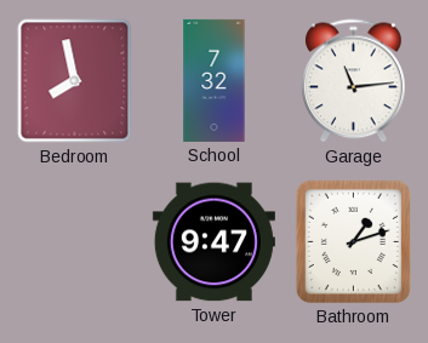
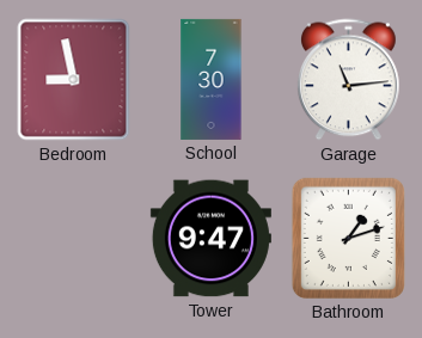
Bedroom: 7:58 -> 8:58
School: 7:32 -> 7:30
